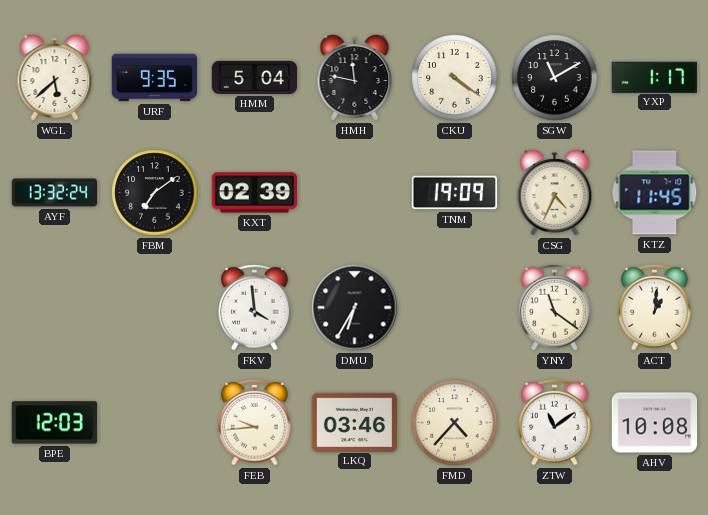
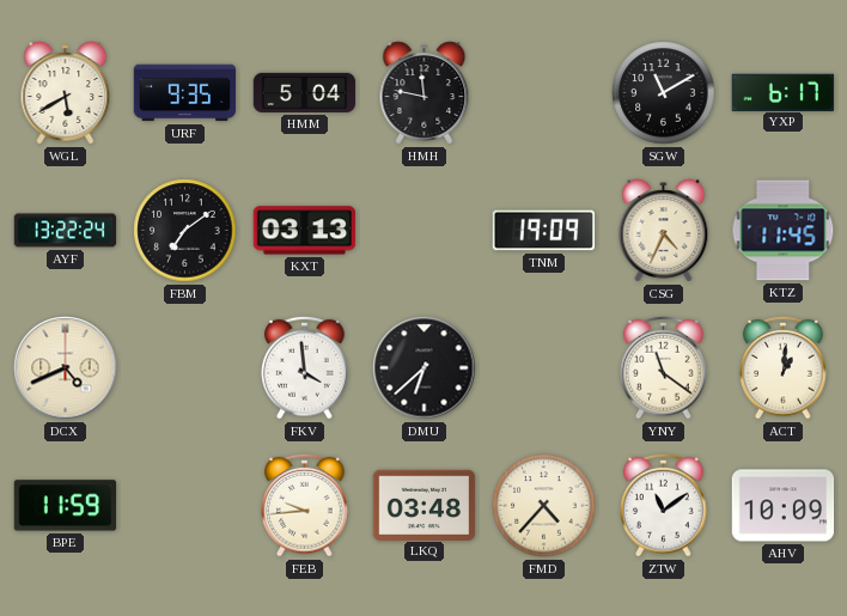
WGL: 5:38 -> 5:40
CKU: 4:21 -> none
YXP: 1:17 -> 6:17
AYF: 13:32 -> 13:22
KXT: 02:39 -> 03:13
DCX: none -> 4:41
DMU: 6:35 -> 6:38
BPE: 12:03 -> 11:59
LKQ: 03:46 -> 03:48
AHV: 10:08 -> 10:09
